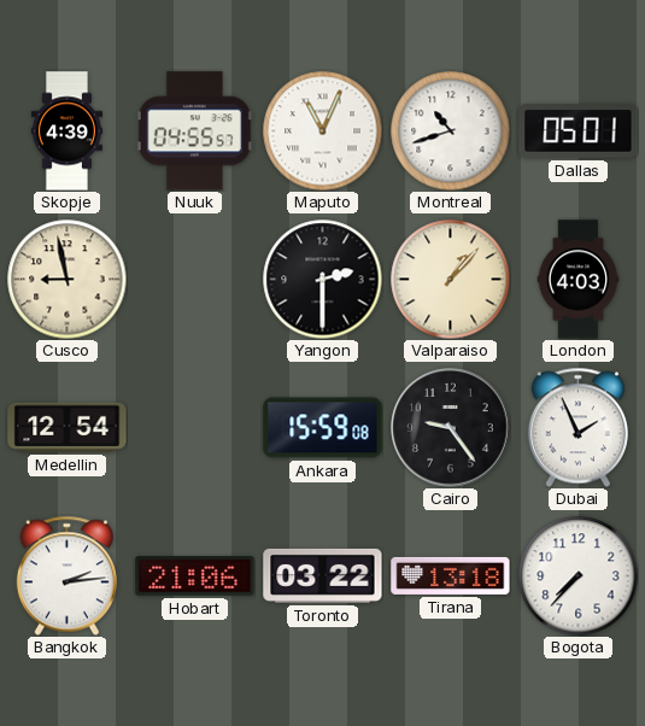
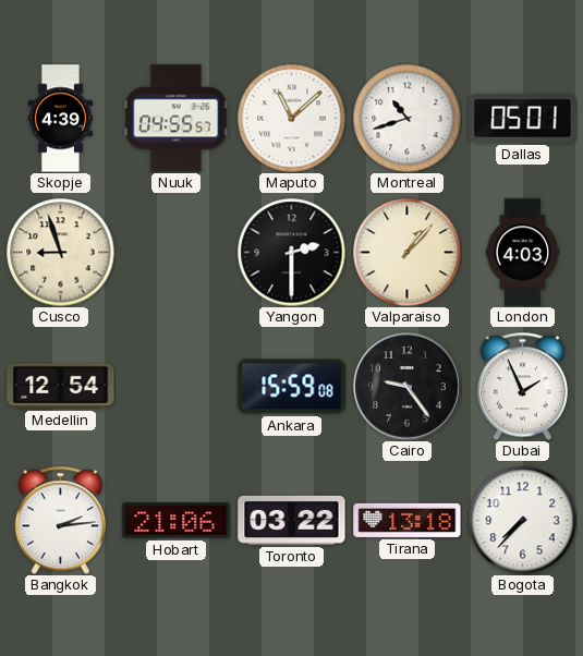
Maputo: 11:04 -> 11:08
Cusco: 8:58 -> 8:57
